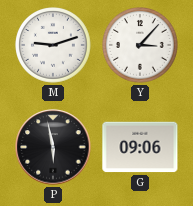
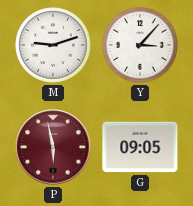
P dial: black -> burgundy
G: 09:06 -> 09:05
